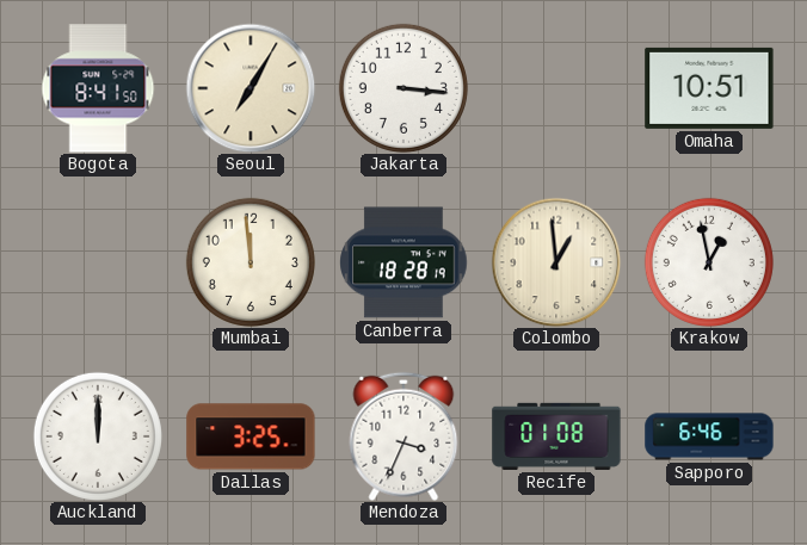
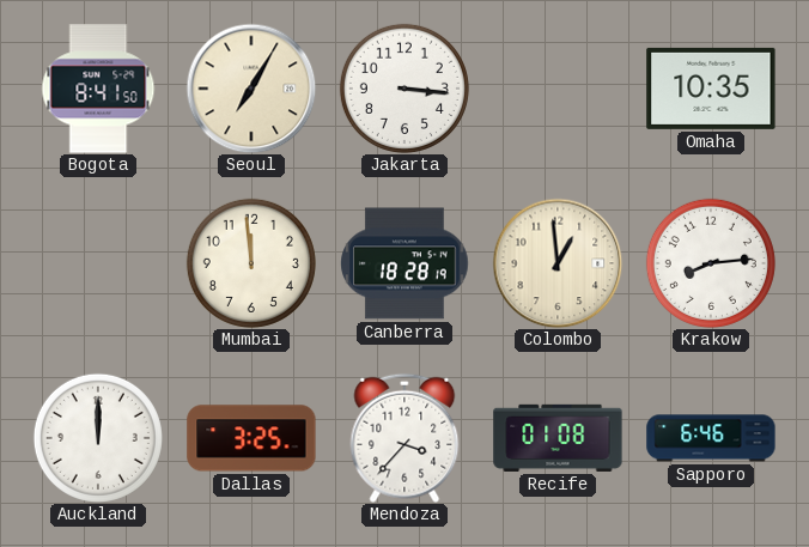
Omaha: 10:51 -> 10:35
Krakow: 12:58 -> 8:14
Mendoza: 3:34 -> 3:37
